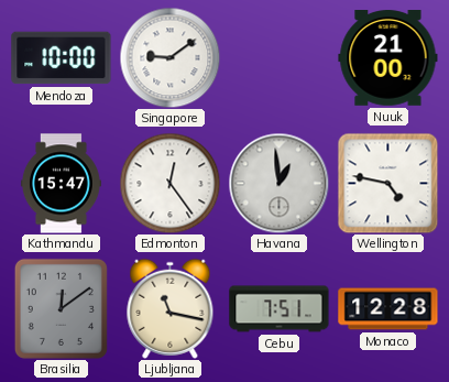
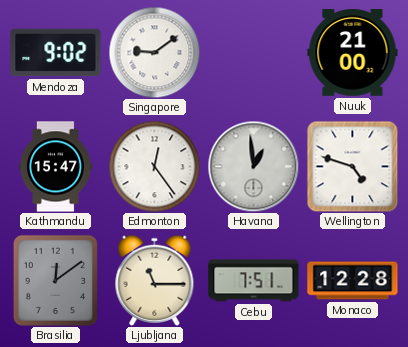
Mendoza: 10:00 -> 9:02
Wellington: 4:47 -> 4:48
Ljubljana: 11:17 -> 11:15
